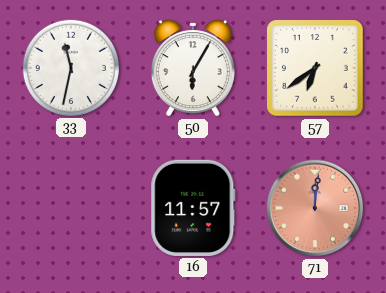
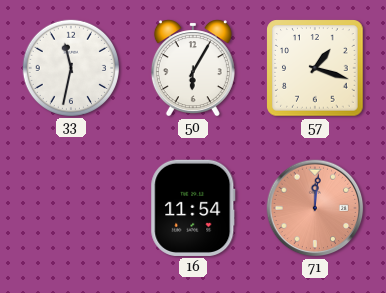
57: 6:39 -> 1:18
16: 11:57 -> 11:54
